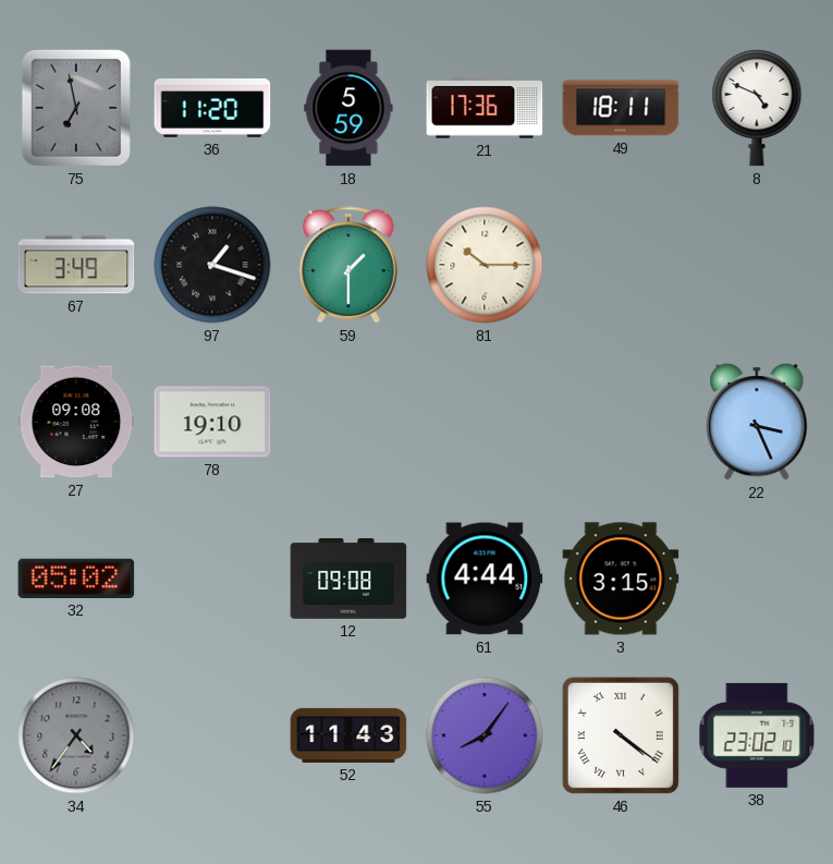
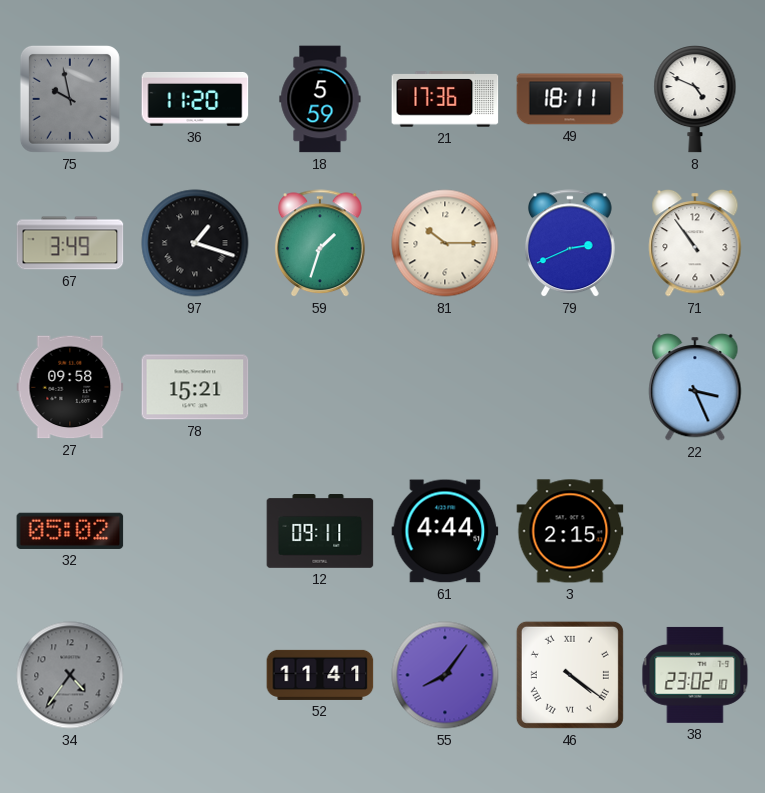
75: 6:58 -> 9:58
59: 1:30 -> 1:33
79: none -> 2:41
71: none -> 10:54
27: 09:08 -> 09:58
78: 19:10 -> 15:21
12: 09:08 -> 09:11
3: 3:15 -> 2:15
52: 11:43 -> 11:41
